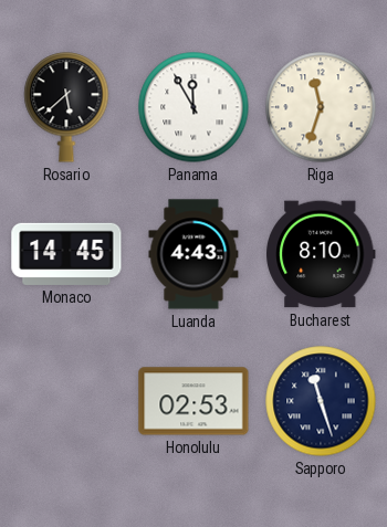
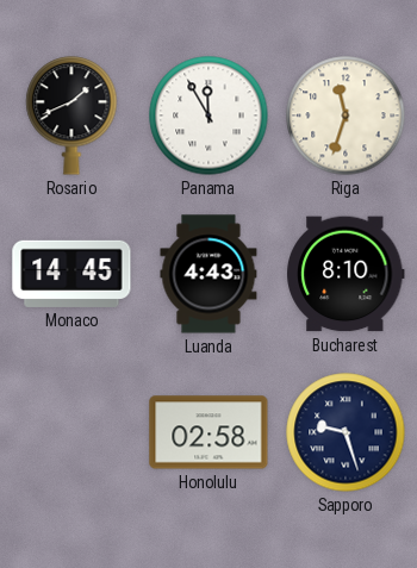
Rosario: 5:38 -> 1:41
Honolulu: 02:53 -> 02:58
Sapporo: 11:27 -> 9:27
